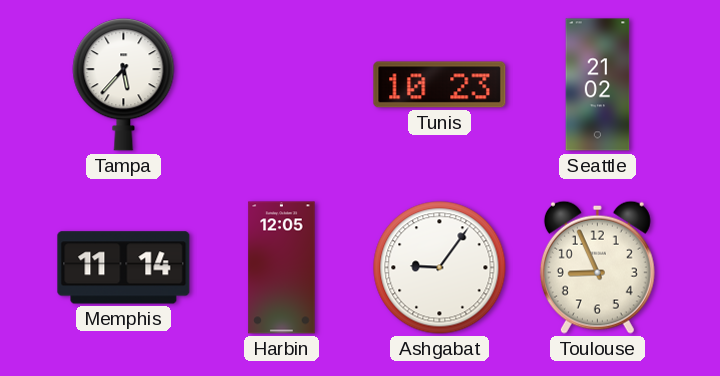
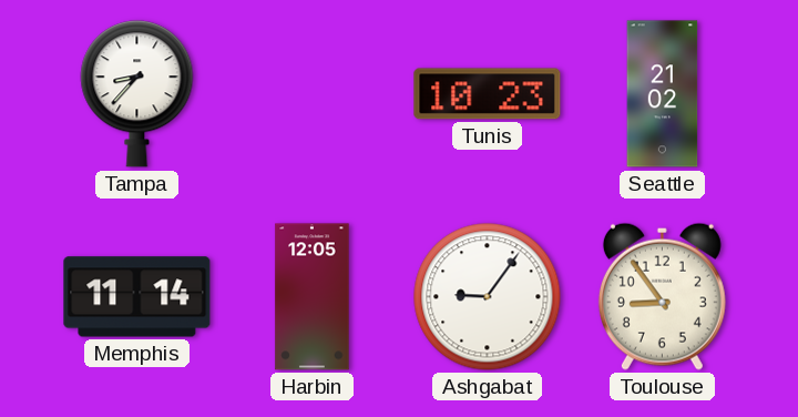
Tampa: 5:37 -> 8:37
Toulouse: 8:56 -> 8:54
